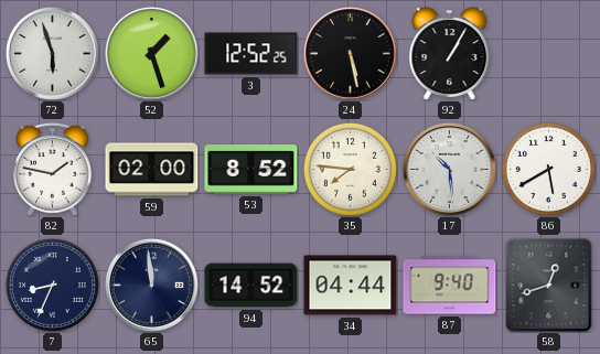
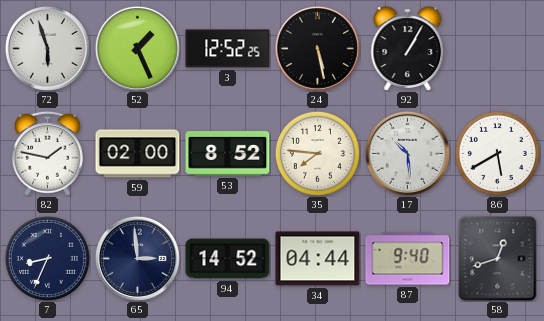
52: 1:27 -> 1:26
65: 11:59 -> 2:59
